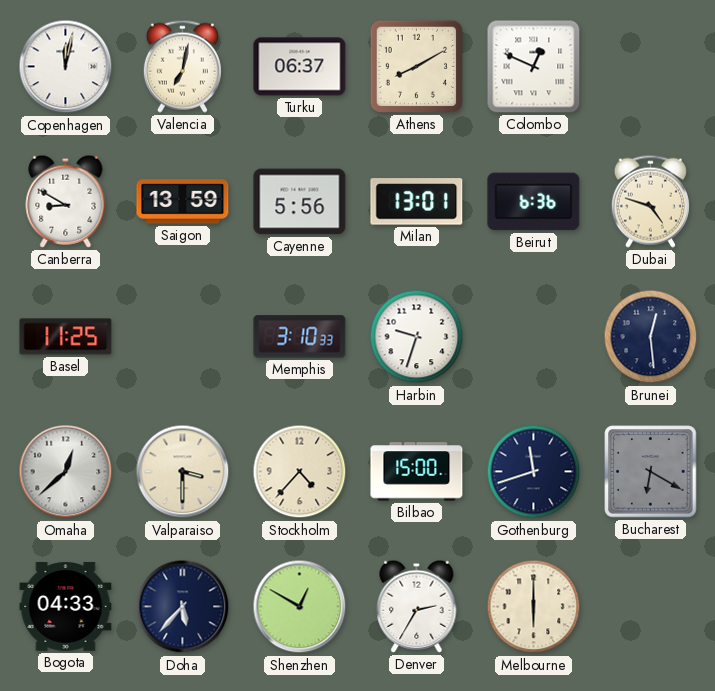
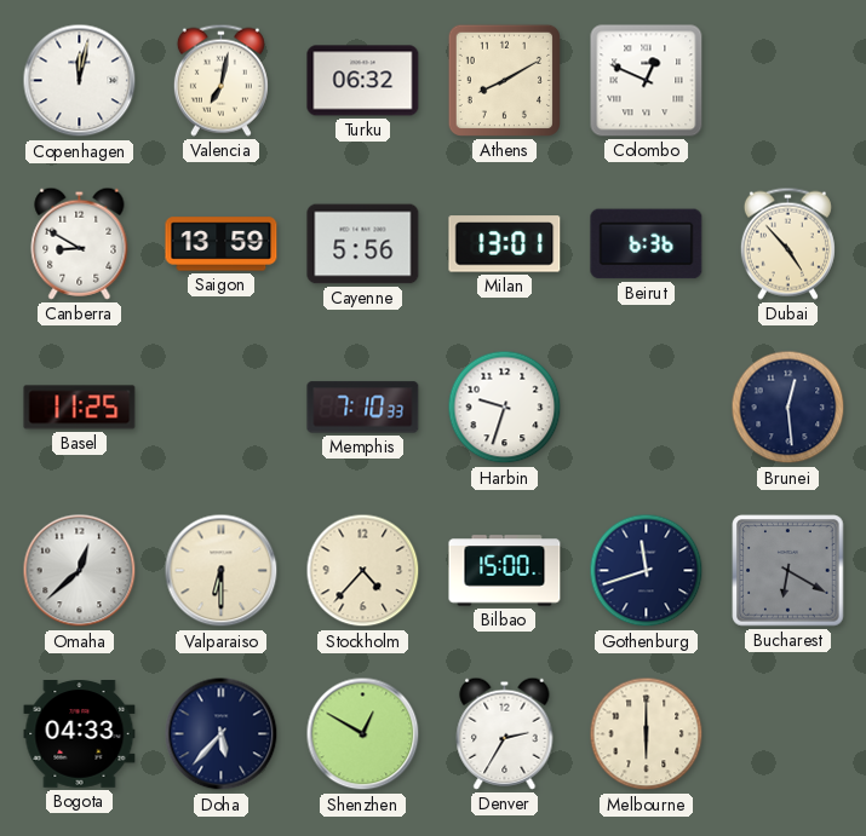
Turku: 06:37 -> 06:32
Dubai: 4:48 -> 4:53
Memphis: 3:10 -> 7:10
Valparaiso: 3:30 -> 6:30
